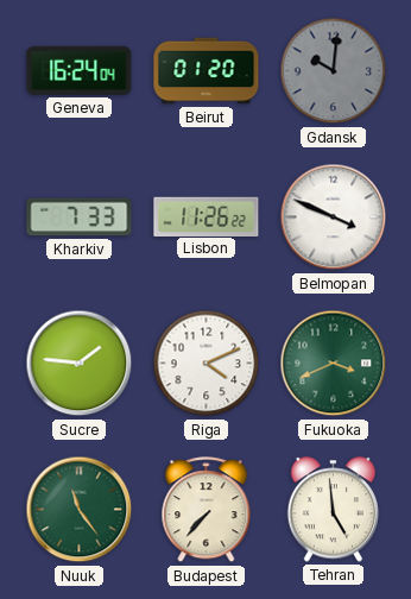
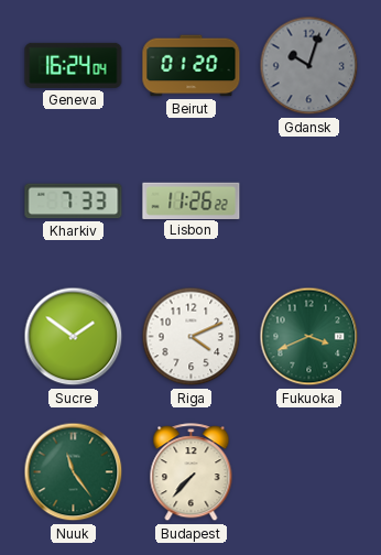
Gdansk: 10:01 -> 10:03
Belmopan: 3:49 -> none
Sucre: 1:46 -> 1:51
Tehran: 4:59 -> none
